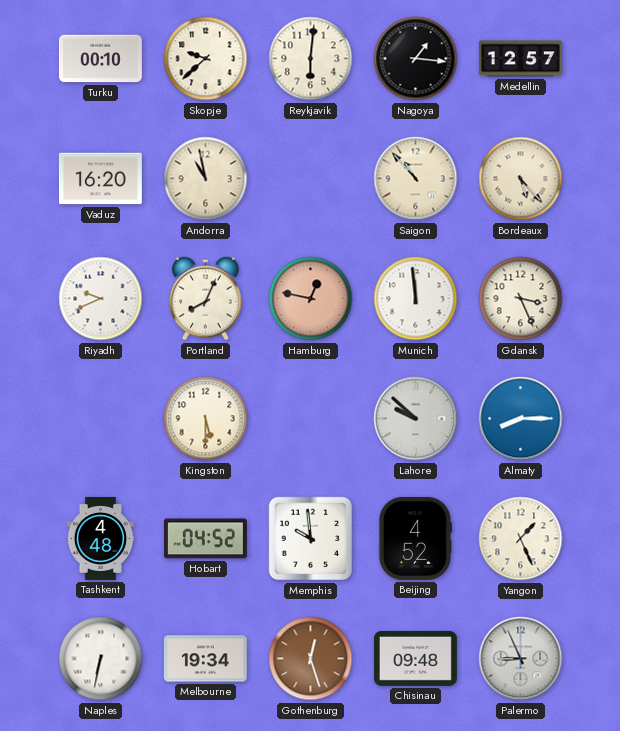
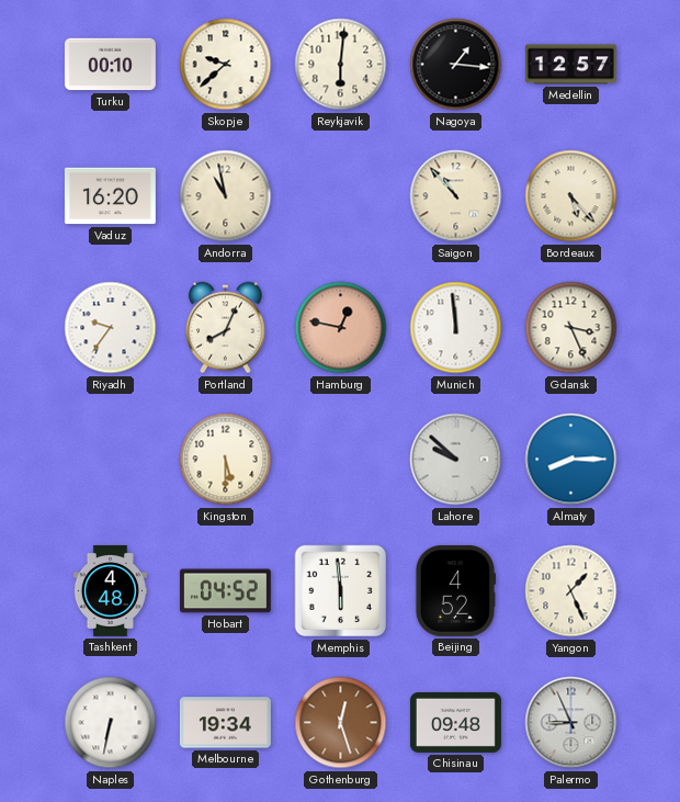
Riyadh: 9:41 -> 9:36
Memphis: 9:59 -> 5:59
